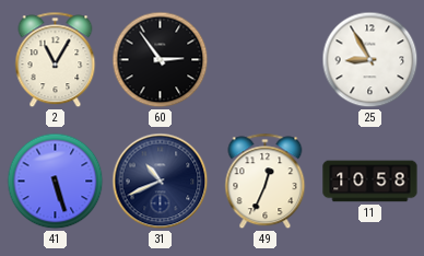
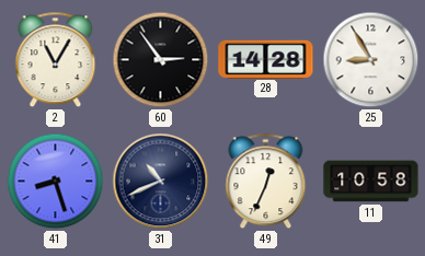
28: none -> 14:28
41: 5:27 -> 8:27
